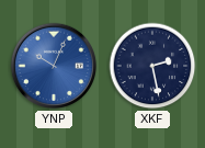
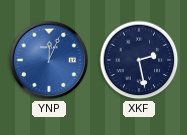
YNP: 10:04 -> 12:04
